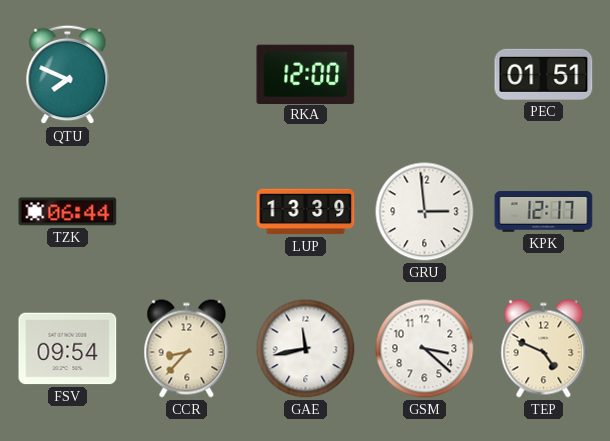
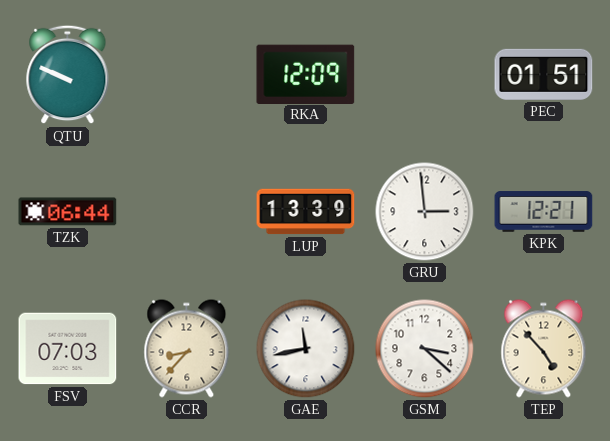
QTU: 7:49 -> 9:49
RKA: 12:00 -> 12:09
KPK: 12:17 -> 12:21
FSV: 09:54 -> 07:03
TEP: 4:49 -> 4:53
